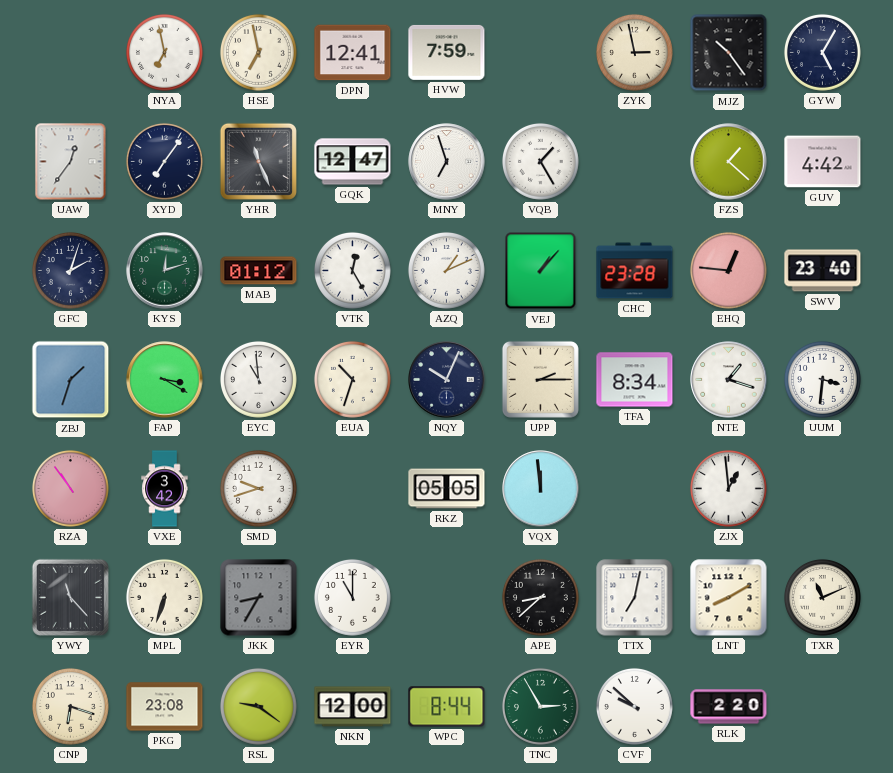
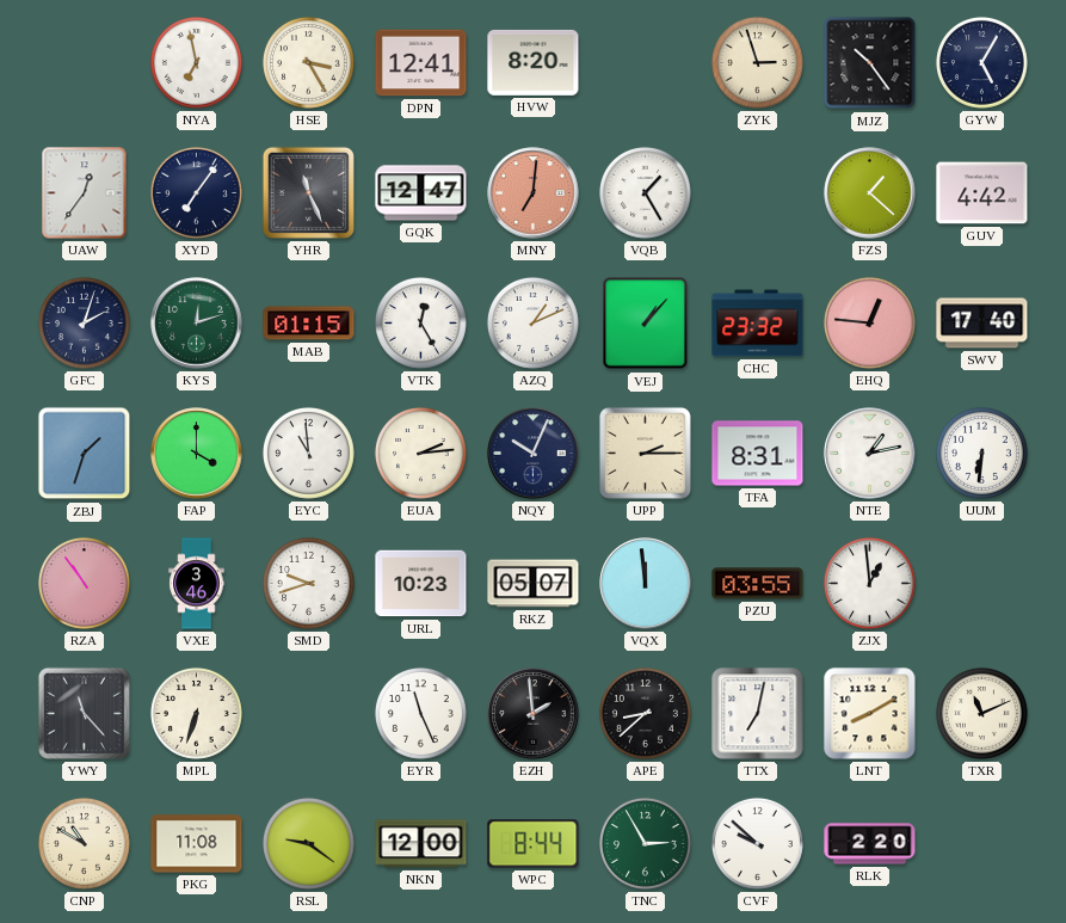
HSE: 6:58 -> 3:25
HVW: 7:59 -> 8:20
ZYK: 2:58 -> 2:57
MNY: 6:57 -> 7:01
MNY dial: white -> salmon
MAB: 01:12 -> 01:15
CHC: 23:28 -> 23:32
SWV: 23:40 -> 17:40
FAP: 3:20 -> 4:00
EUA: 10:33 -> 2:14
TFA: 8:34 -> 8:31
NTE: 1:18 -> 1:13
UUM: 3:31 -> 6:31
VXE: 3:42 -> 3:46
URL: none -> 10:23
RKZ: 05:05 -> 05:07
PZU: none -> 03:55
JKK: 8:35 -> none
EYR: 11:00 -> 11:26
EZH: none -> 1:59
CNP: 6:18 -> 10:50
PKG: 23:08 -> 11:08
